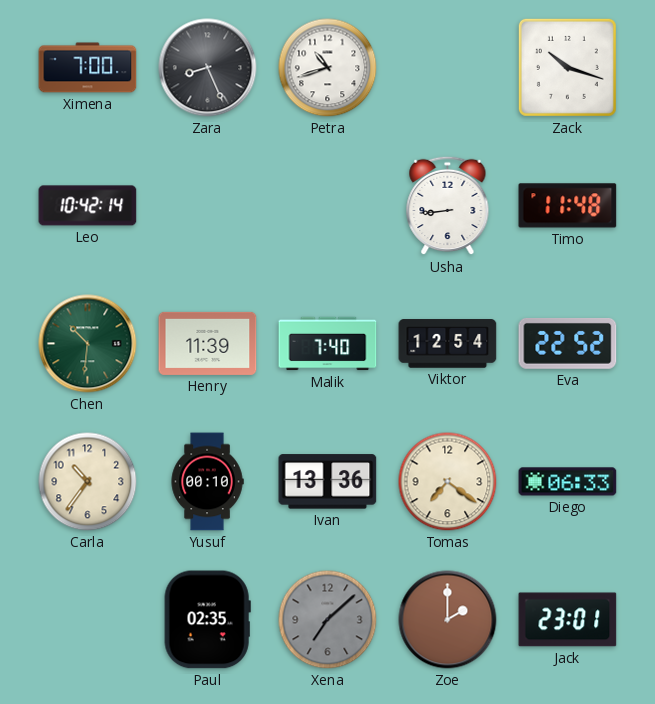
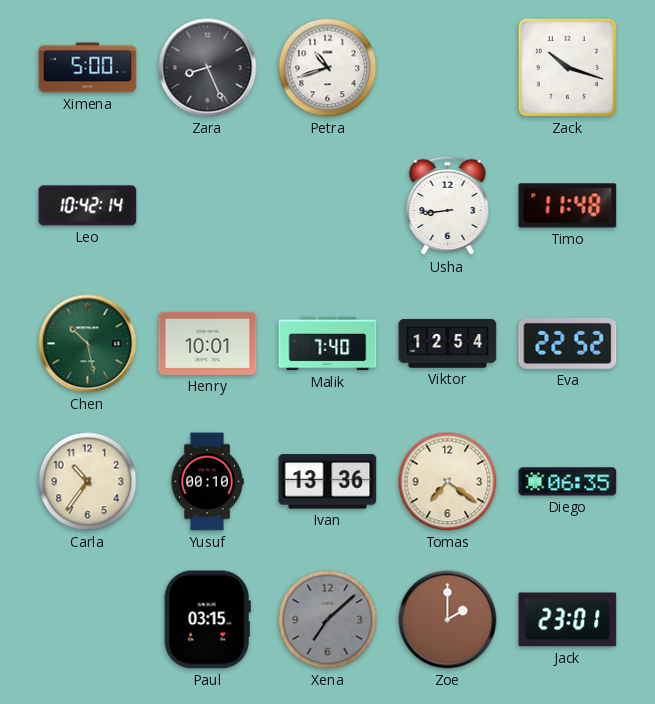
Ximena: 7:00 -> 5:00
Chen: 10:31 -> 10:28
Henry: 11:39 -> 10:01
Diego: 06:33 -> 06:35
Paul: 02:35 -> 03:15
